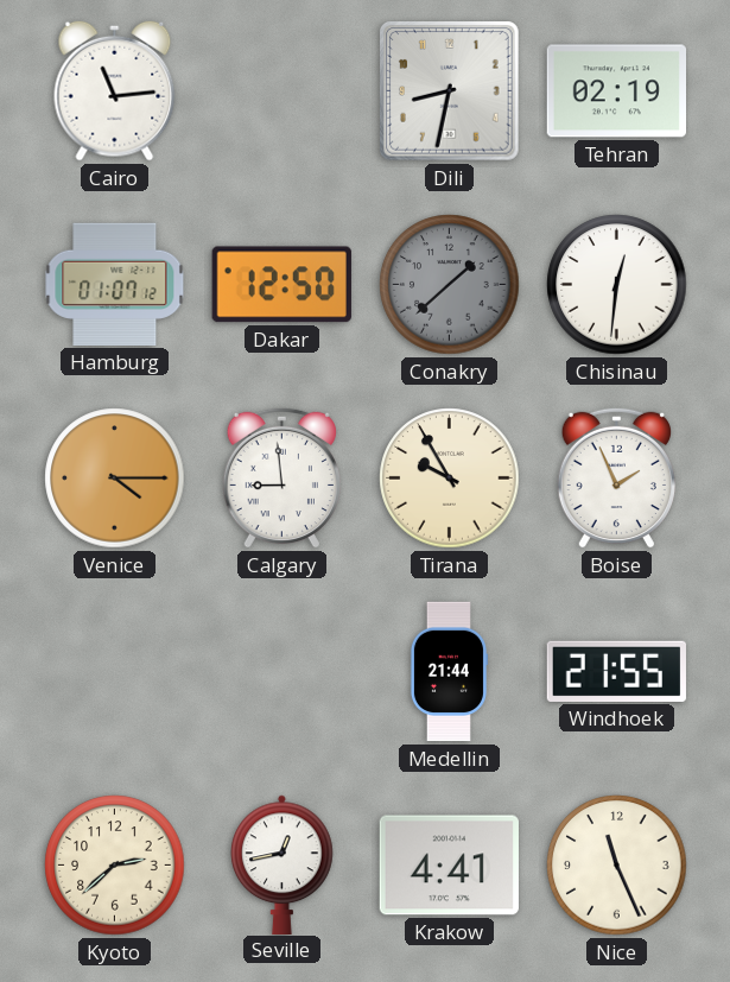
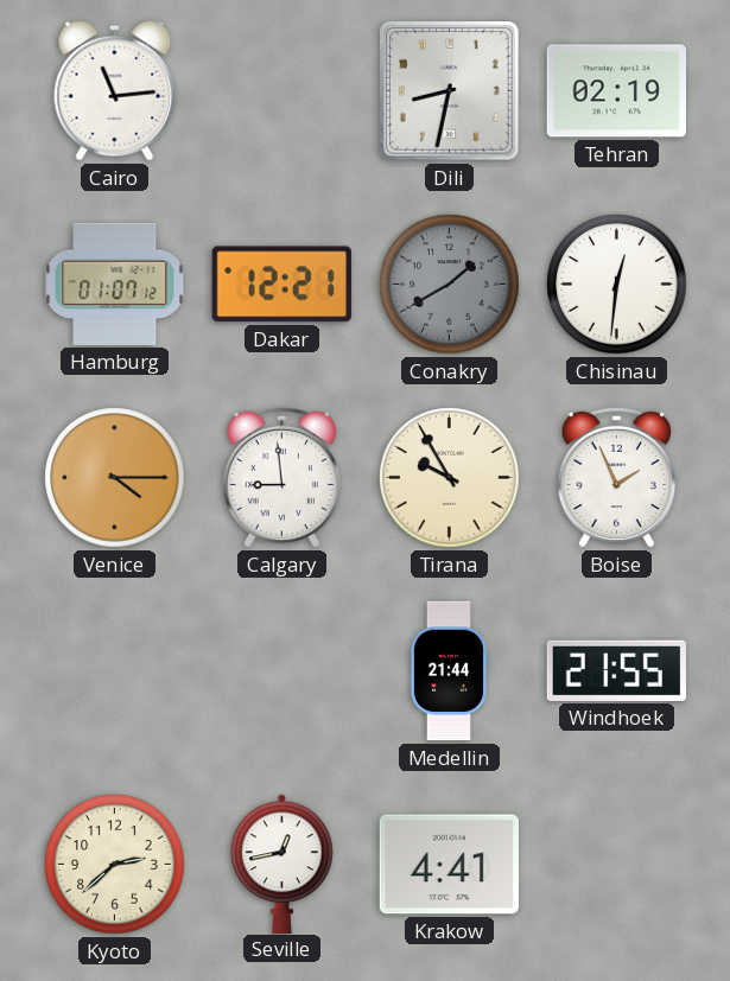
Dakar: 12:50 -> 12:21
Conakry: 1:38 -> 1:40
Nice: 11:26 -> none
